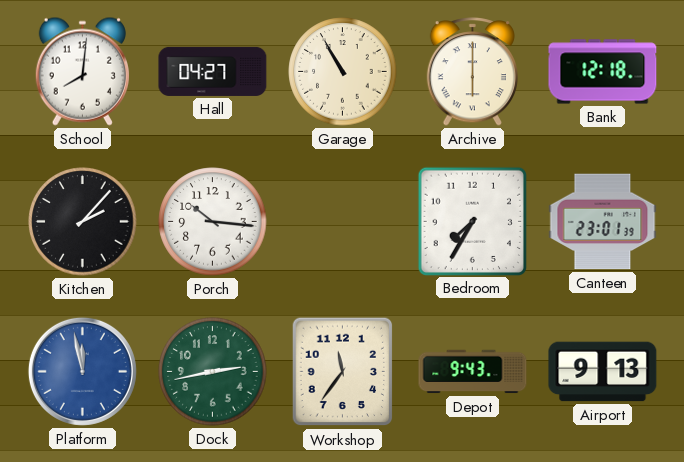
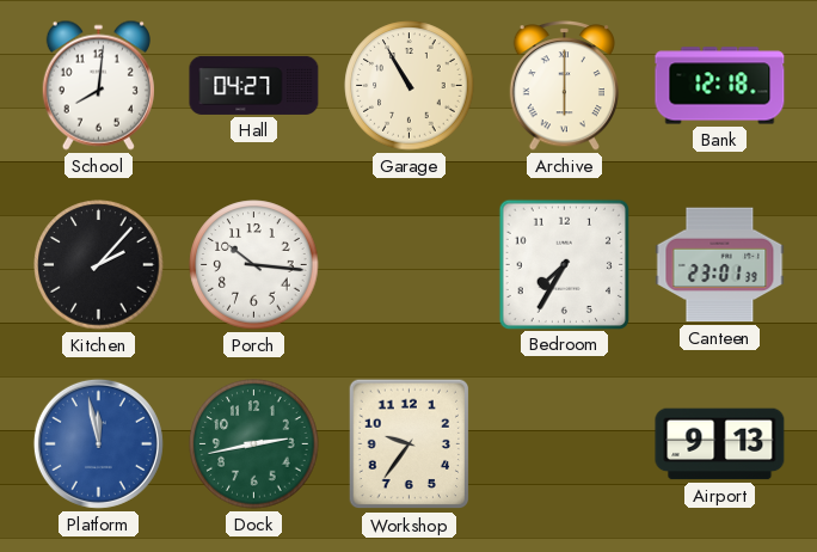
Workshop: 11:36 -> 9:36
Depot: 9:43 -> none
